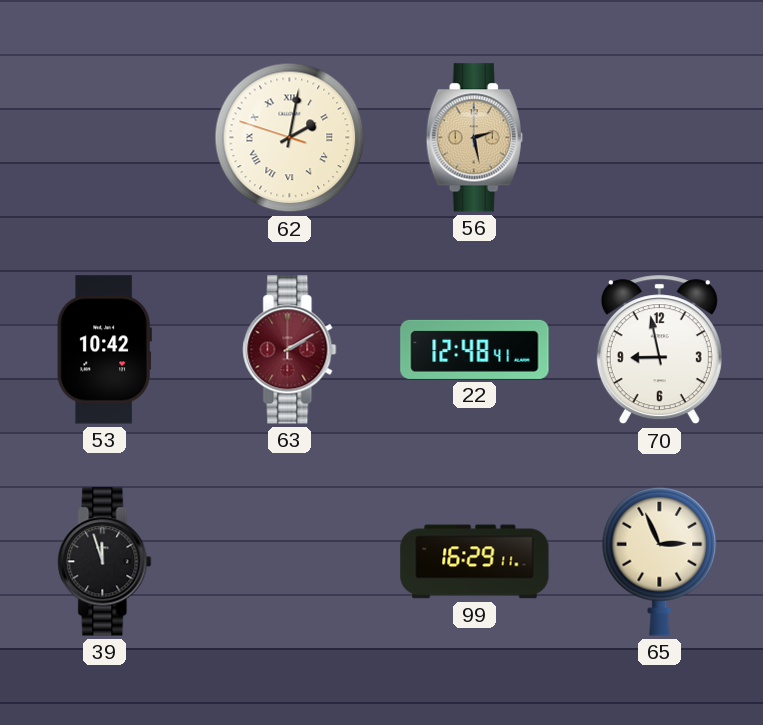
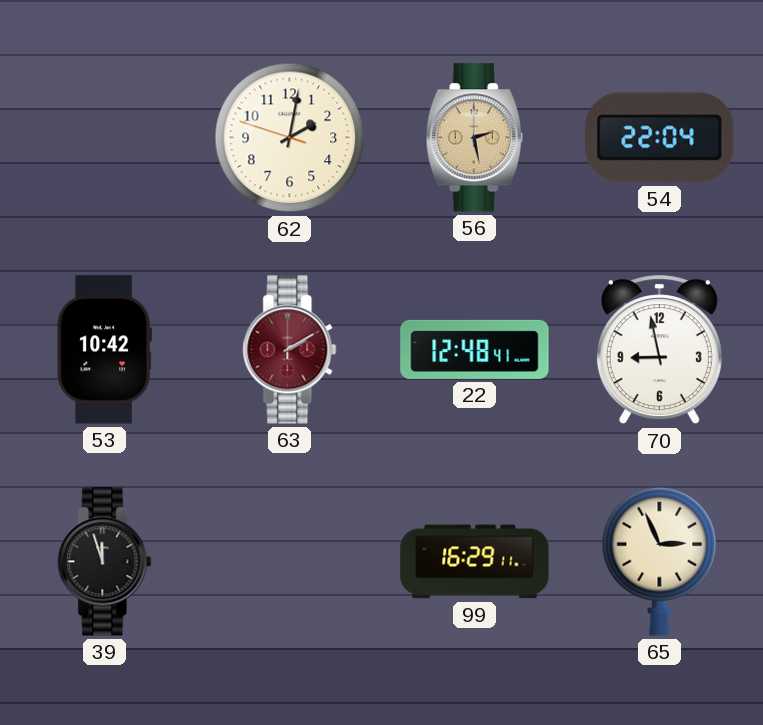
62 numerals: Roman -> Arabic
54: none -> 22:04
